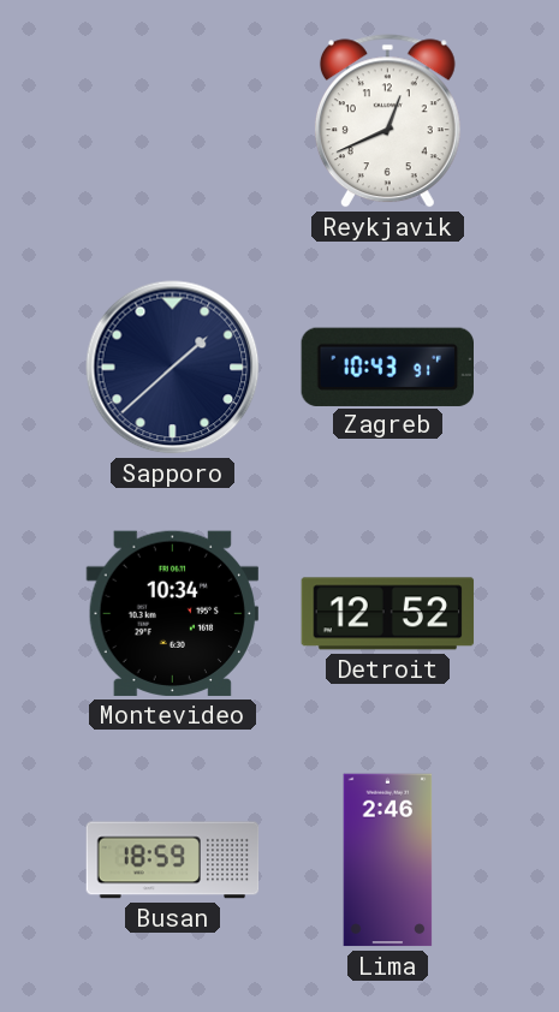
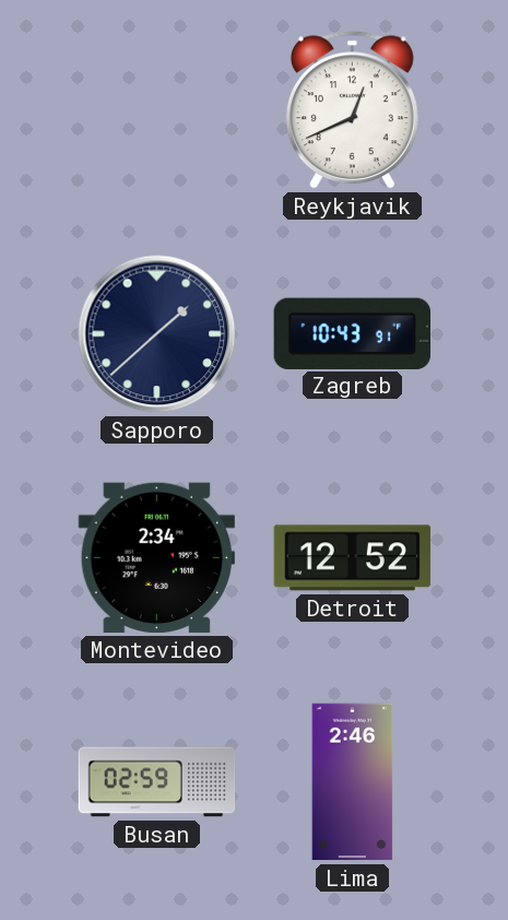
Montevideo: 10:34 -> 2:34
Busan: 18:59 -> 02:59
